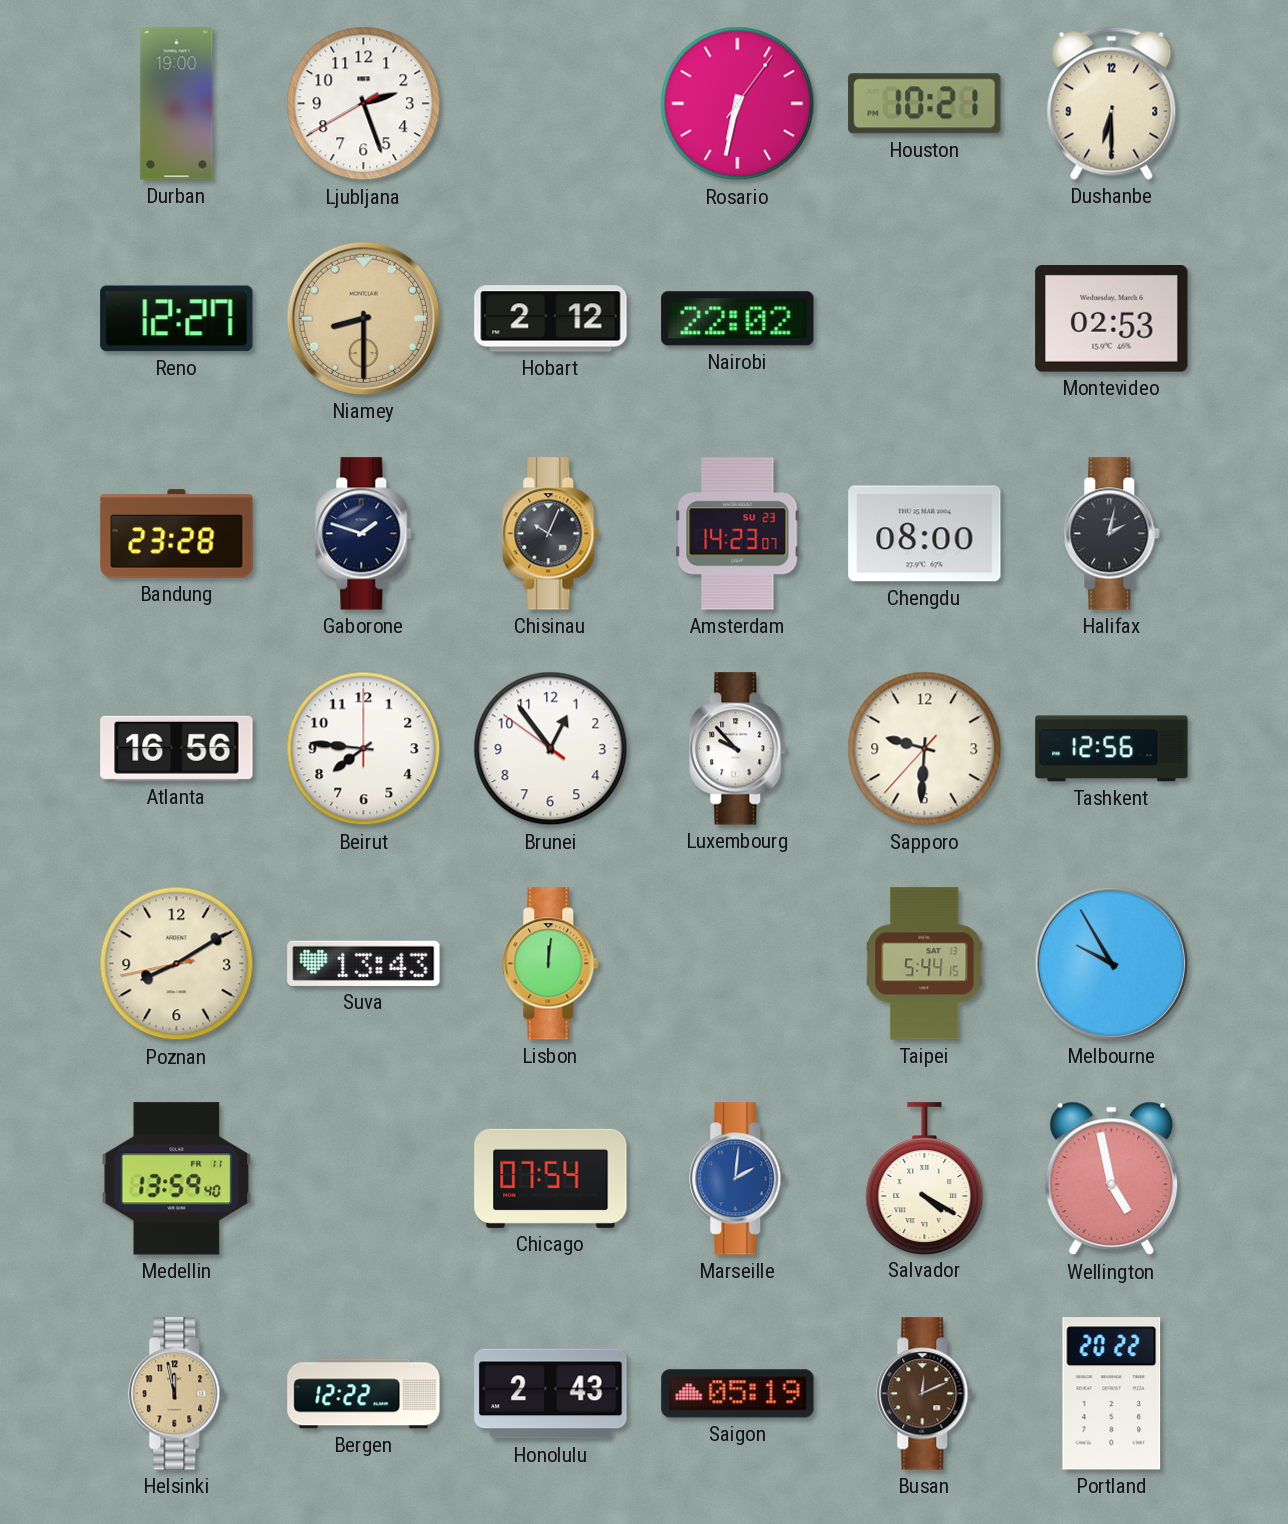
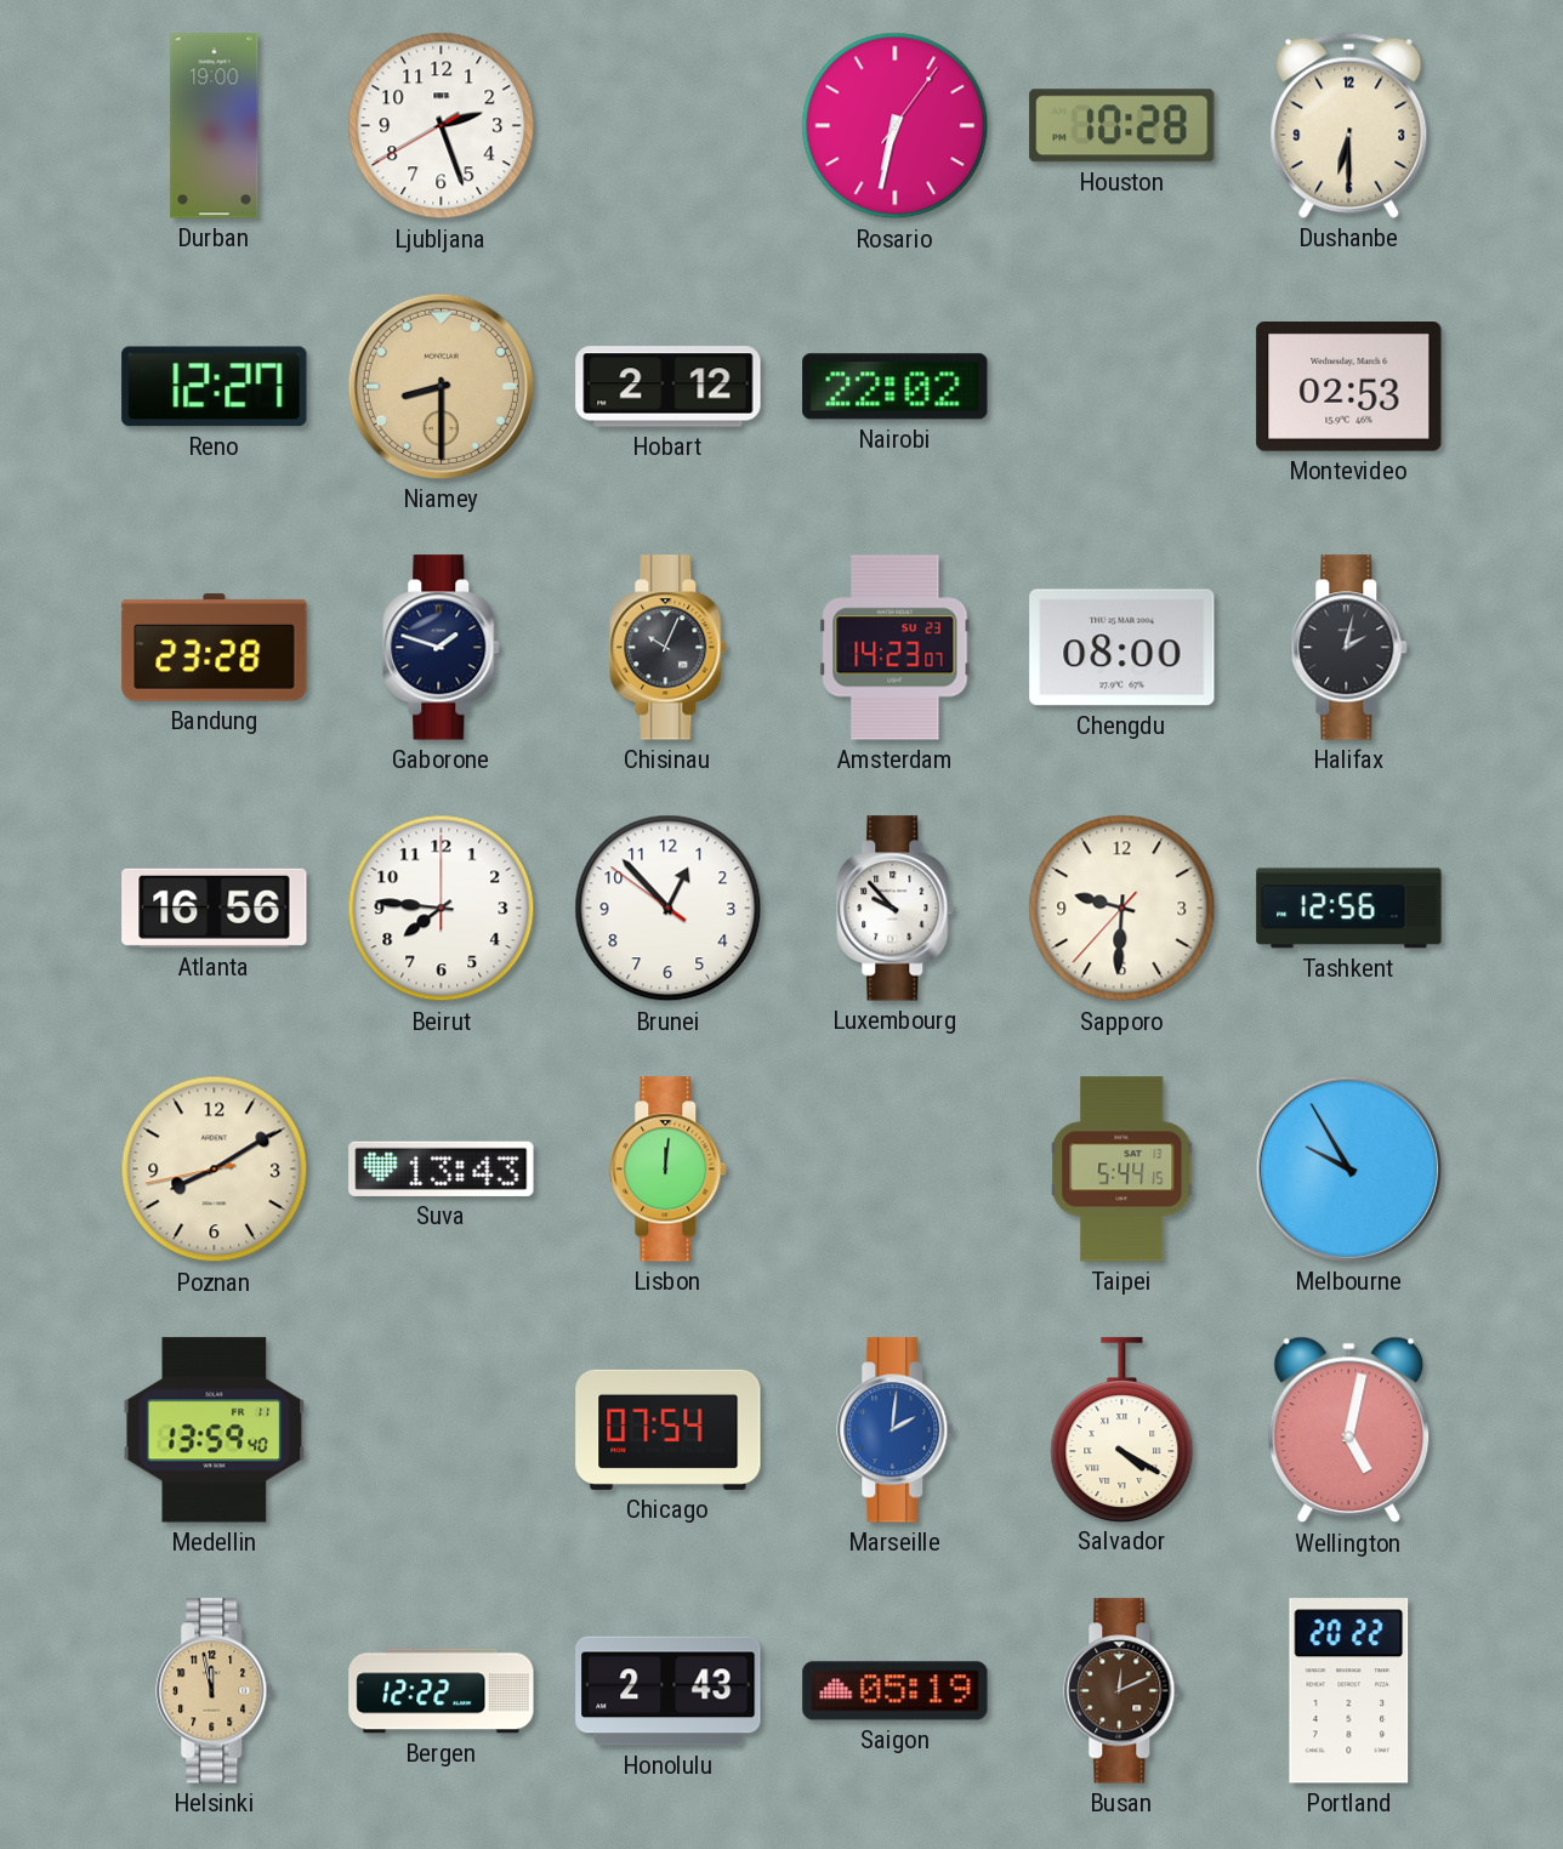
Houston: 10:21 -> 10:28
Brunei: 12:53 -> 12:52
Wellington: 4:58 -> 5:02
